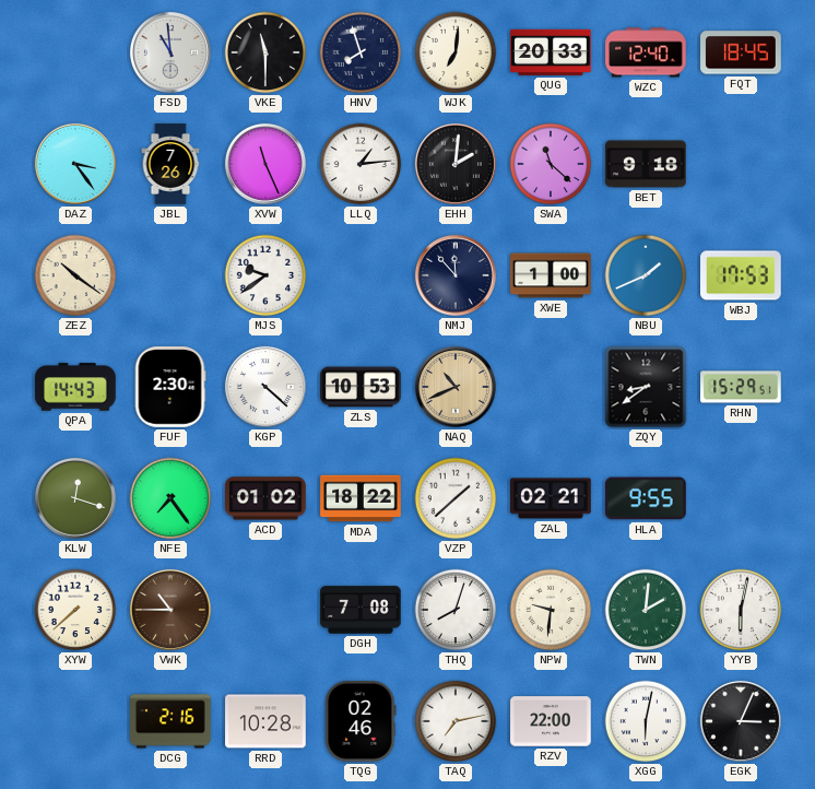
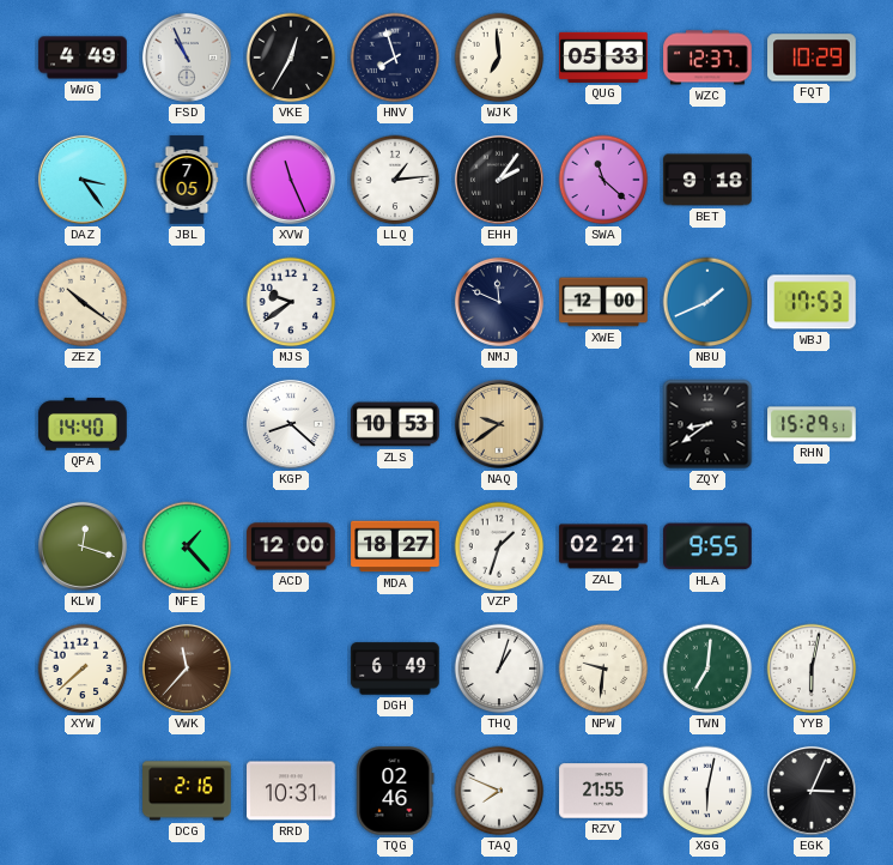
WWG: none -> 4:49
FSD: 10:59 -> 10:56
VKE: 11:30 -> 12:35
WJK: 7:01 -> 6:59
QUG: 20:33 -> 05:33
WZC: 12:40 -> 12:37
FQT: 18:45 -> 10:29
JBL: 7:26 -> 7:05
EHH: 2:01 -> 2:06
NMJ: 11:53 -> 11:49
XWE: 1:00 -> 12:00
QPA: 14:43 -> 14:40
FUF: 2:30 -> none
KGP: 4:22 -> 8:22
NAQ: 10:41 -> 9:39
NFE: 7:24 -> 1:23
ACD: 01:02 -> 12:00
MDA: 18:22 -> 18:27
VZP: 1:38 -> 1:33
VWK: 10:45 -> 11:37
DGH: 7:08 -> 6:49
THQ: 8:03 -> 1:03
TWN: 2:01 -> 7:01
RRD: 10:28 -> 10:31
TAQ: 7:13 -> 7:49
RZV: 22:00 -> 21:55
